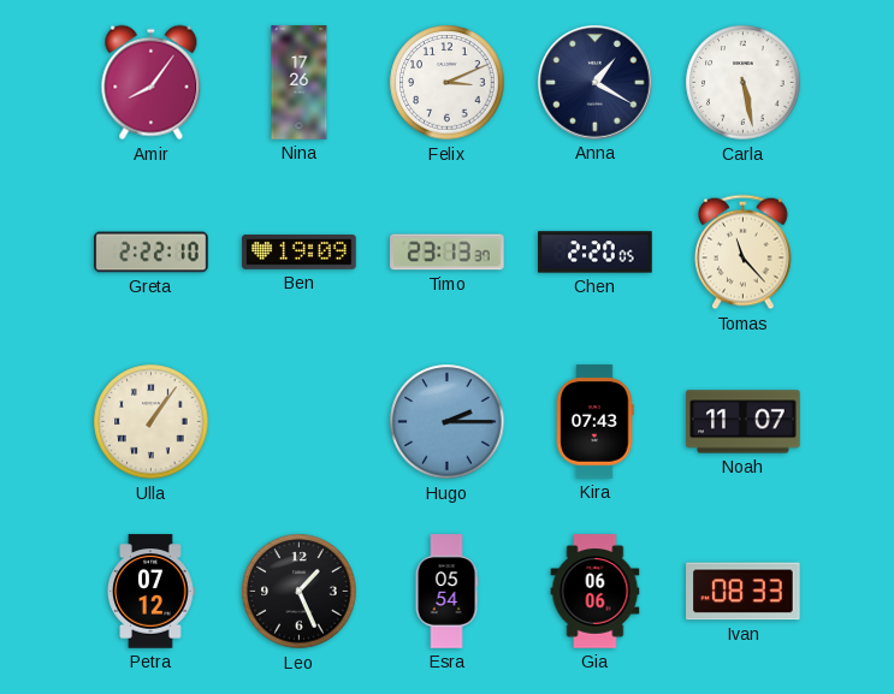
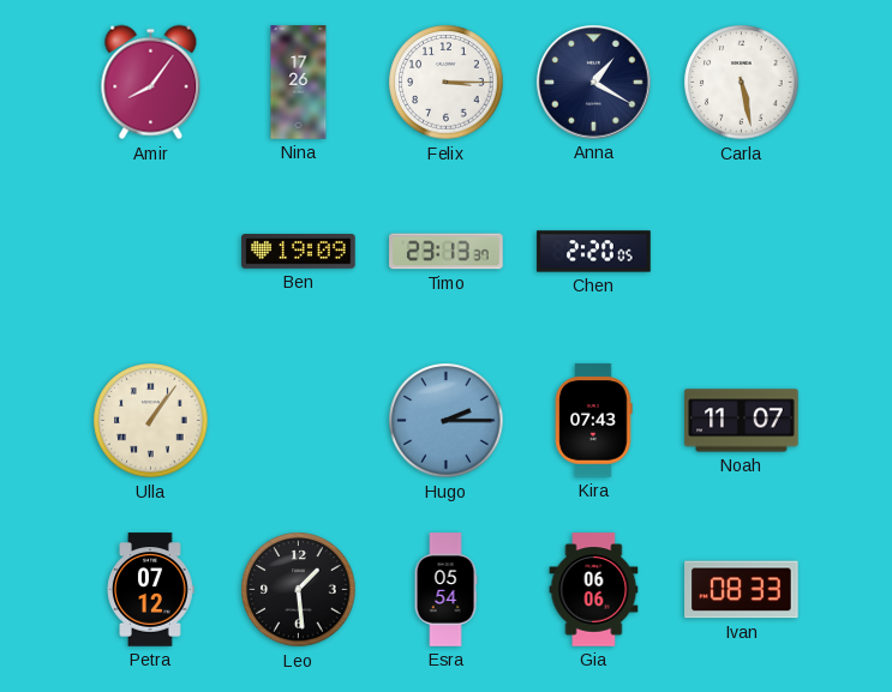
Felix: 3:11 -> 3:15
Greta: 2:22 -> none
Tomas: 11:23 -> none
Leo: 1:26 -> 1:29
